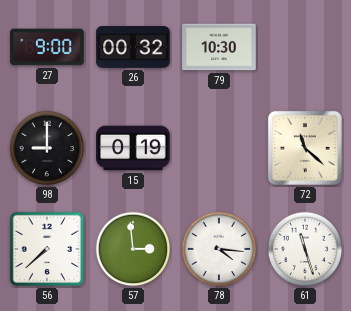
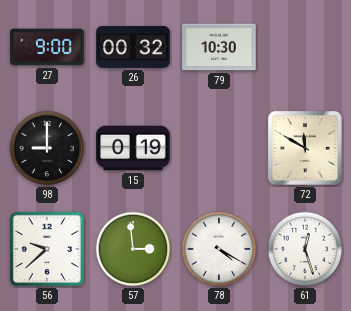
72: 11:22 -> 11:50
56: 7:38 -> 9:38
78: 4:16 -> 4:20
61: 11:27 -> 12:27
